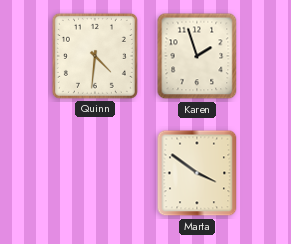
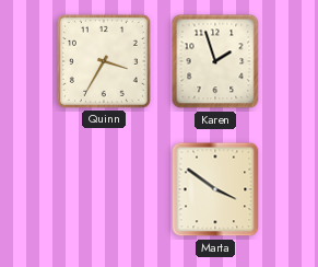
Quinn: 4:31 -> 3:35
